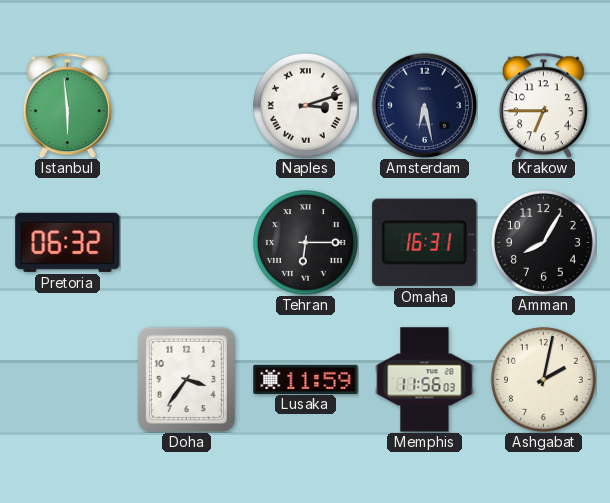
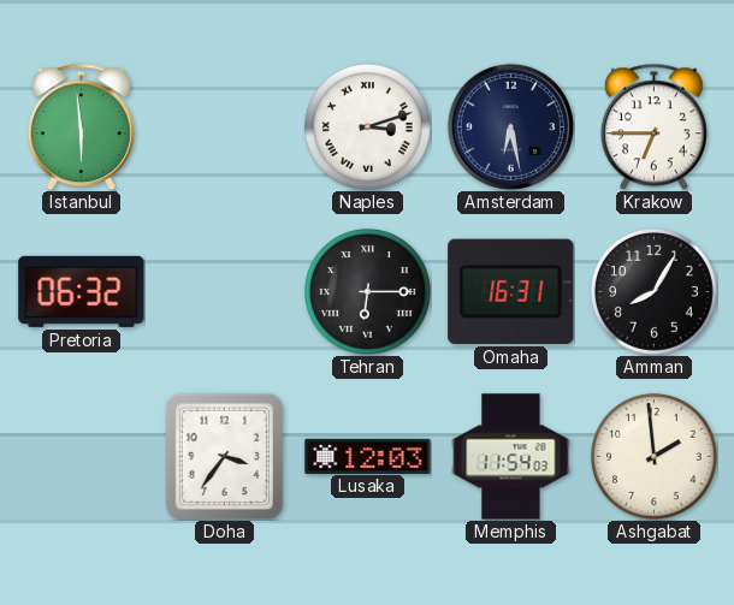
Lusaka: 11:59 -> 12:03
Memphis: 11:56 -> 11:54
Ashgabat: 2:02 -> 1:59
